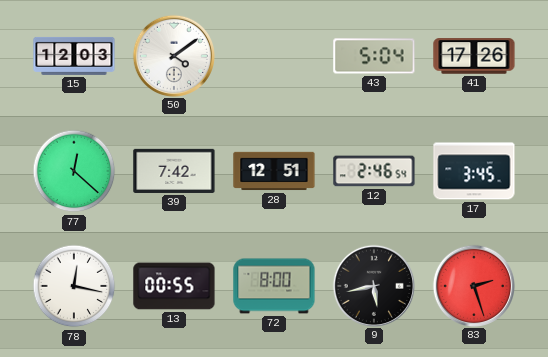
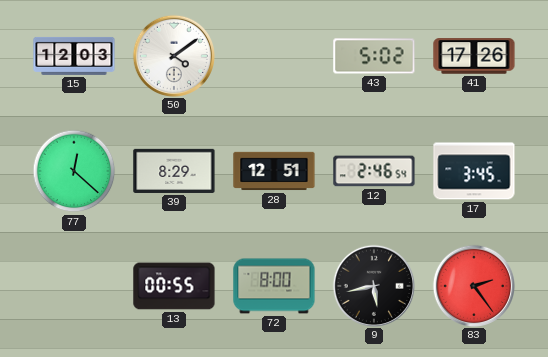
43: 5:04 -> 5:02
39: 7:42 -> 8:29
78: 12:17 -> none
83: 2:27 -> 2:24
